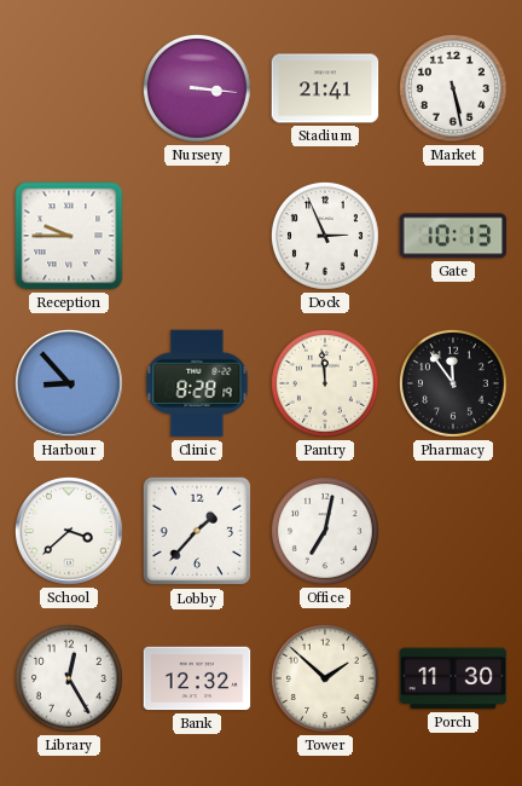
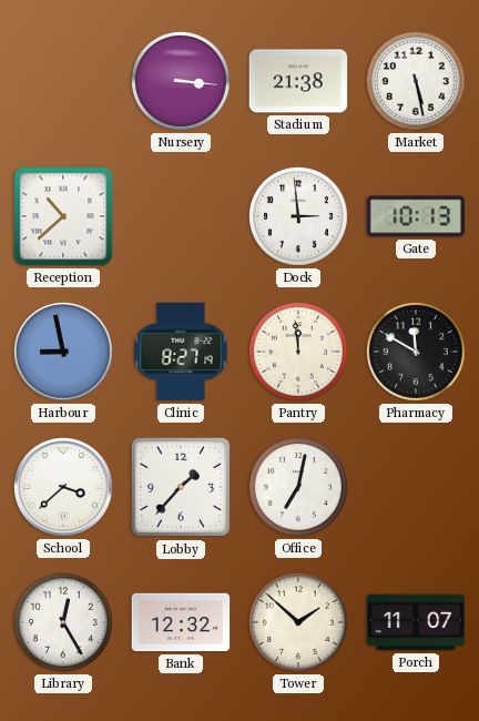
Stadium: 21:41 -> 21:38
Reception: 9:45 -> 10:38
Dock: 2:56 -> 2:59
Harbour: 8:53 -> 8:58
Clinic: 8:28 -> 8:27
Pharmacy: 11:54 -> 11:50
Porch: 11:30 -> 11:07
